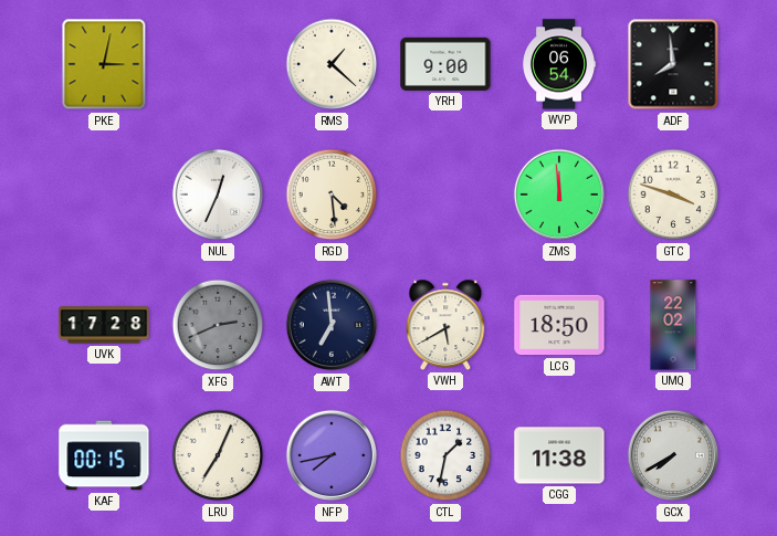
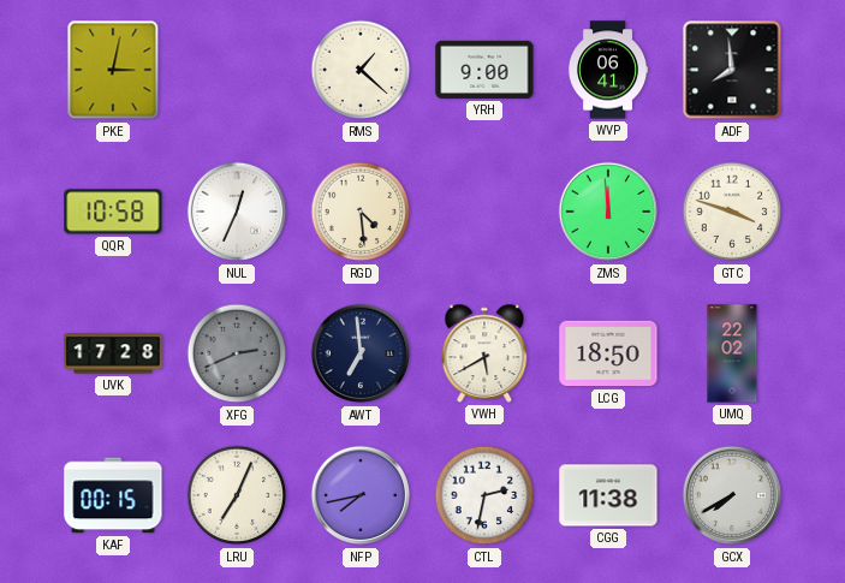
WVP: 06:54 -> 06:41
QQR: none -> 10:58
CTL: 1:32 -> 2:32
